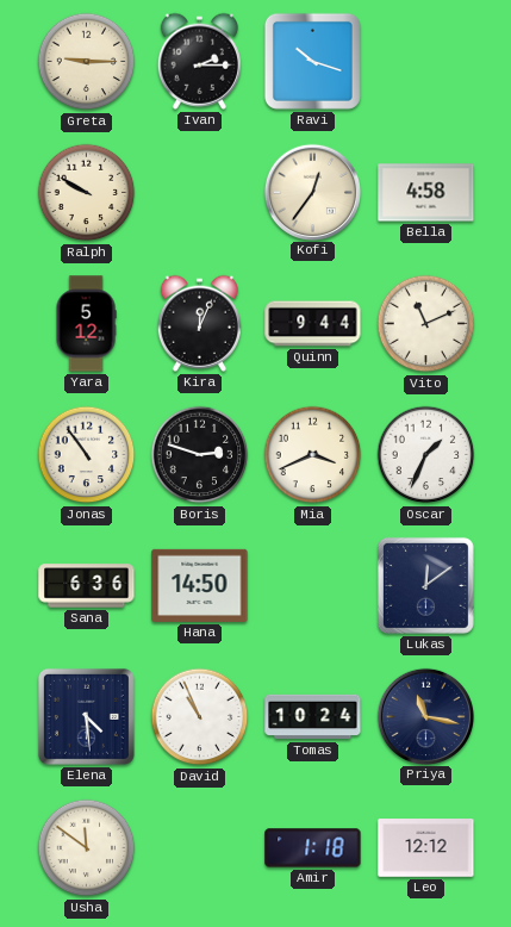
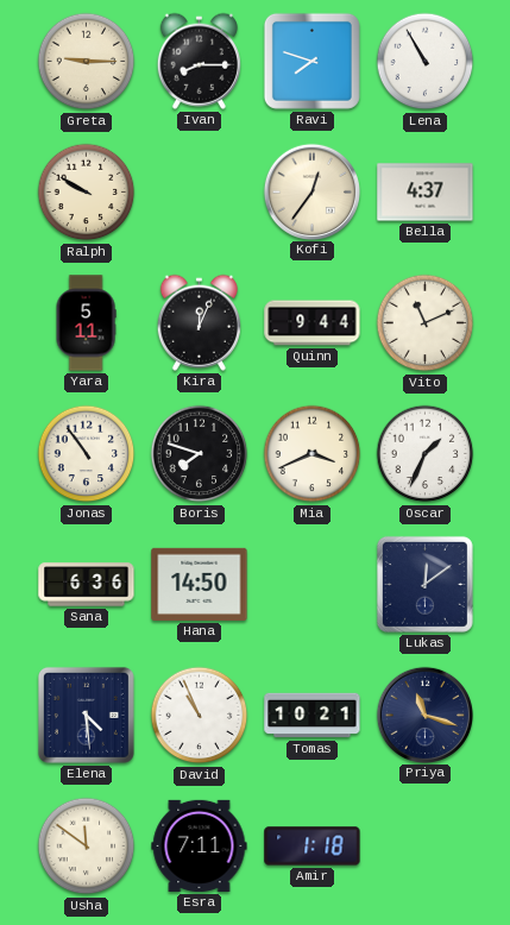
Ivan: 2:15 -> 8:15
Ravi: 10:18 -> 7:48
Lena: none -> 10:55
Bella: 4:58 -> 4:37
Yara: 5:12 -> 5:11
Boris: 2:48 -> 7:48
Tomas: 10:24 -> 10:21
Priya: 11:17 -> 11:18
Esra: none -> 7:11
Leo: 12:12 -> none
